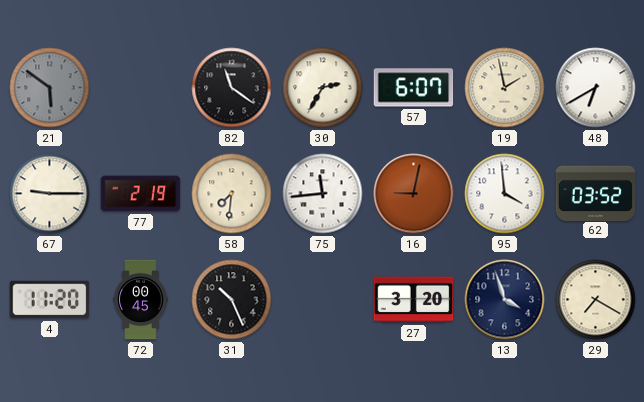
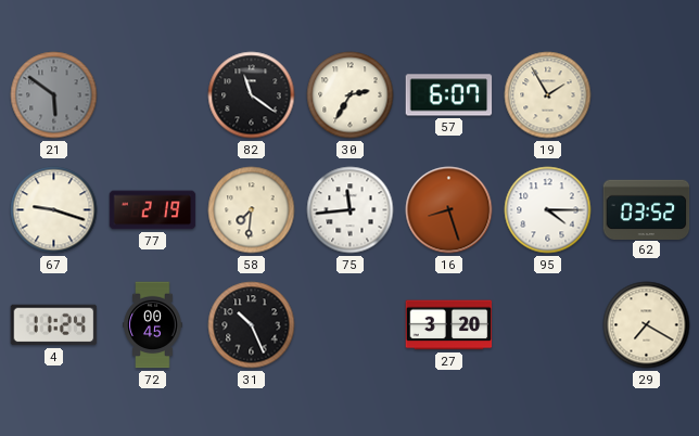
19: 1:58 -> 1:55
48: 6:40 -> none
67: 9:15 -> 9:18
16: 9:02 -> 8:27
95: 3:59 -> 4:15
4: 11:20 -> 11:24
13: 3:57 -> none
